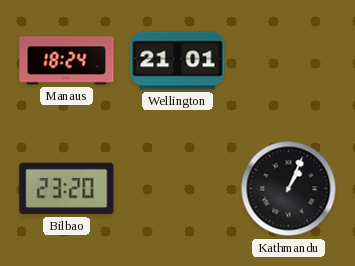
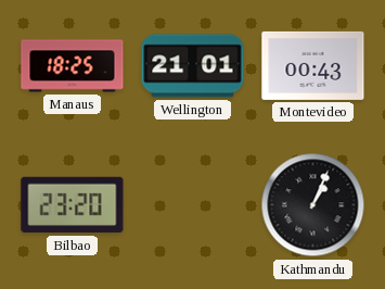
Manaus: 18:24 -> 18:25
Montevideo: none -> 00:43
